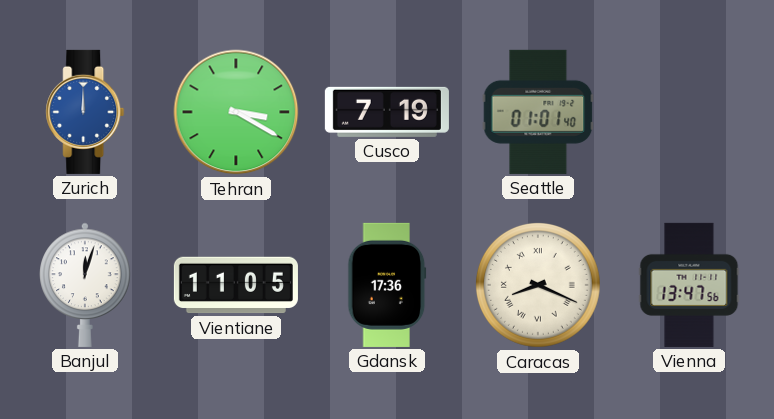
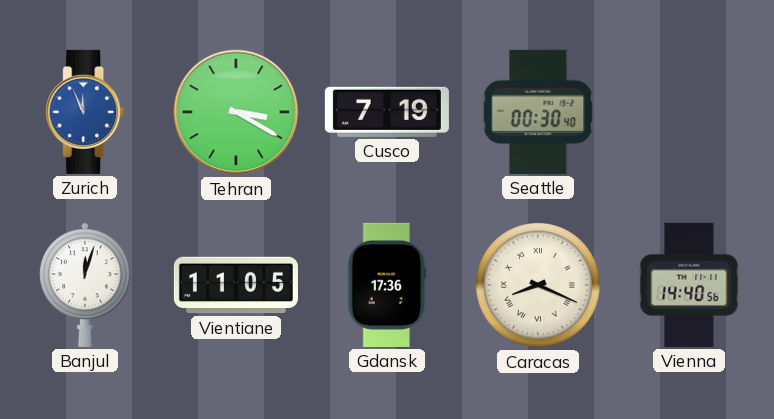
Zurich: 12:00 -> 11:56
Seattle: 01:01 -> 00:30
Vienna: 13:47 -> 14:40
